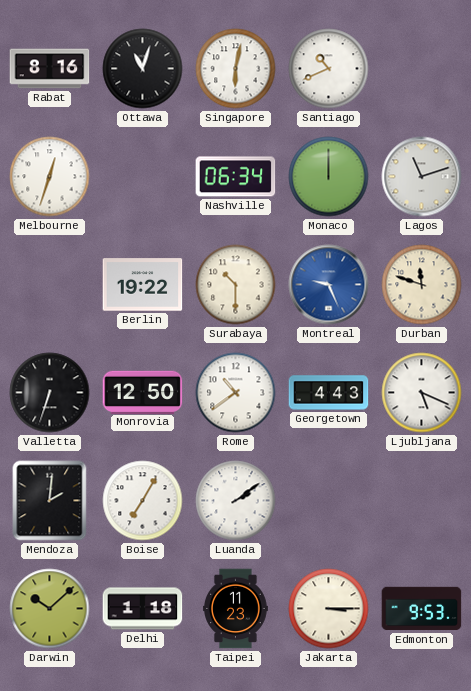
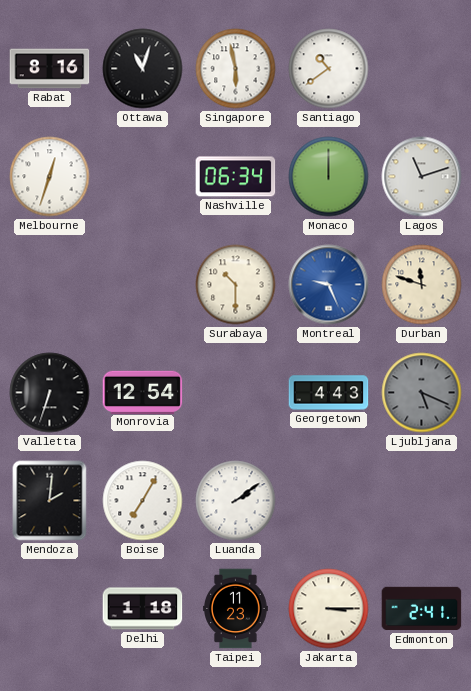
Singapore: 6:02 -> 5:58
Santiago: 10:41 -> 10:39
Berlin: 19:22 -> none
Monrovia: 12:50 -> 12:54
Rome: 10:39 -> none
Ljubljana dial: white -> grey
Darwin: 10:08 -> none
Edmonton: 9:53 -> 2:41
